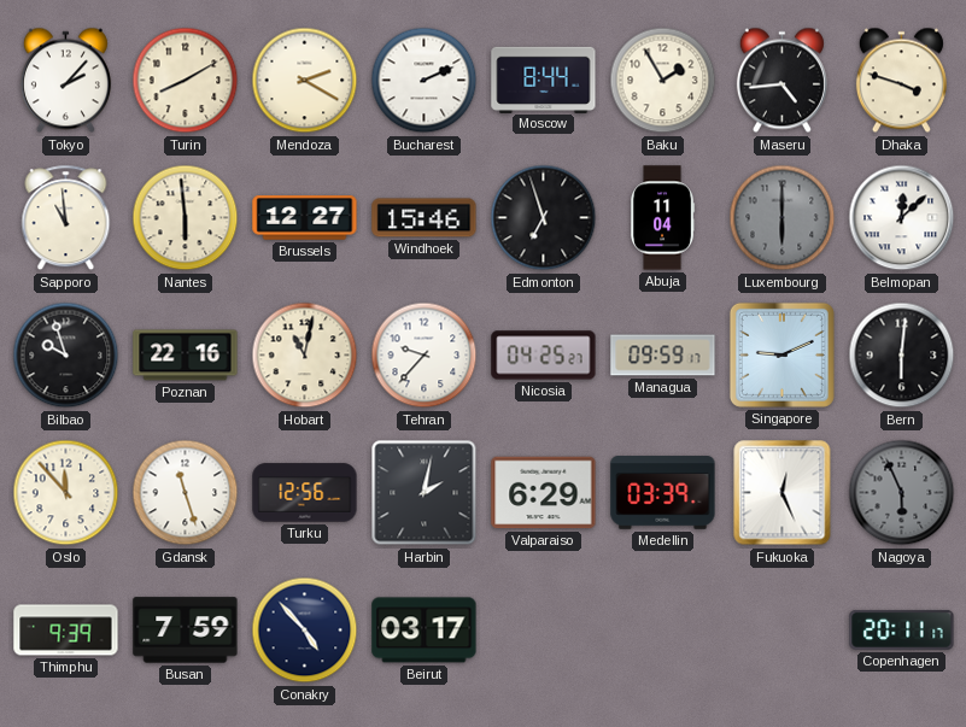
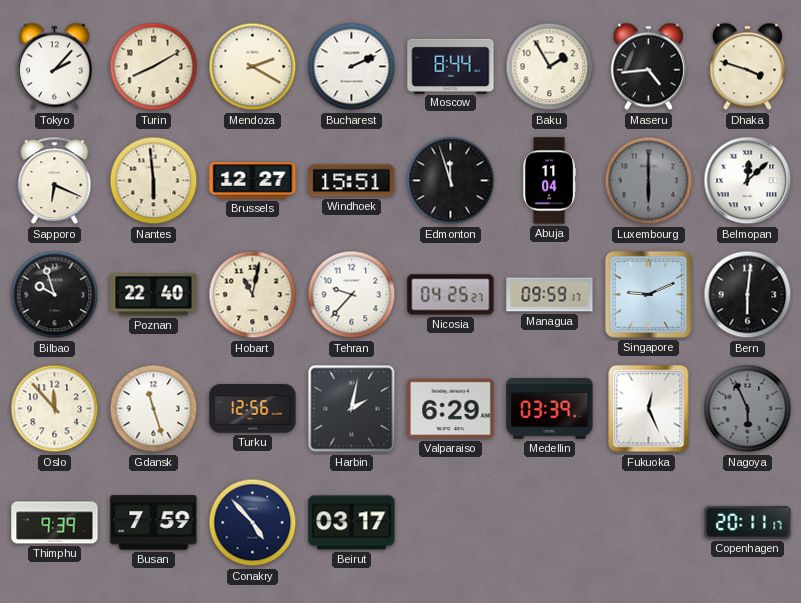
Sapporo: 10:59 -> 6:19
Windhoek: 15:46 -> 15:51
Edmonton: 6:57 -> 11:57
Poznan: 22:16 -> 22:40
